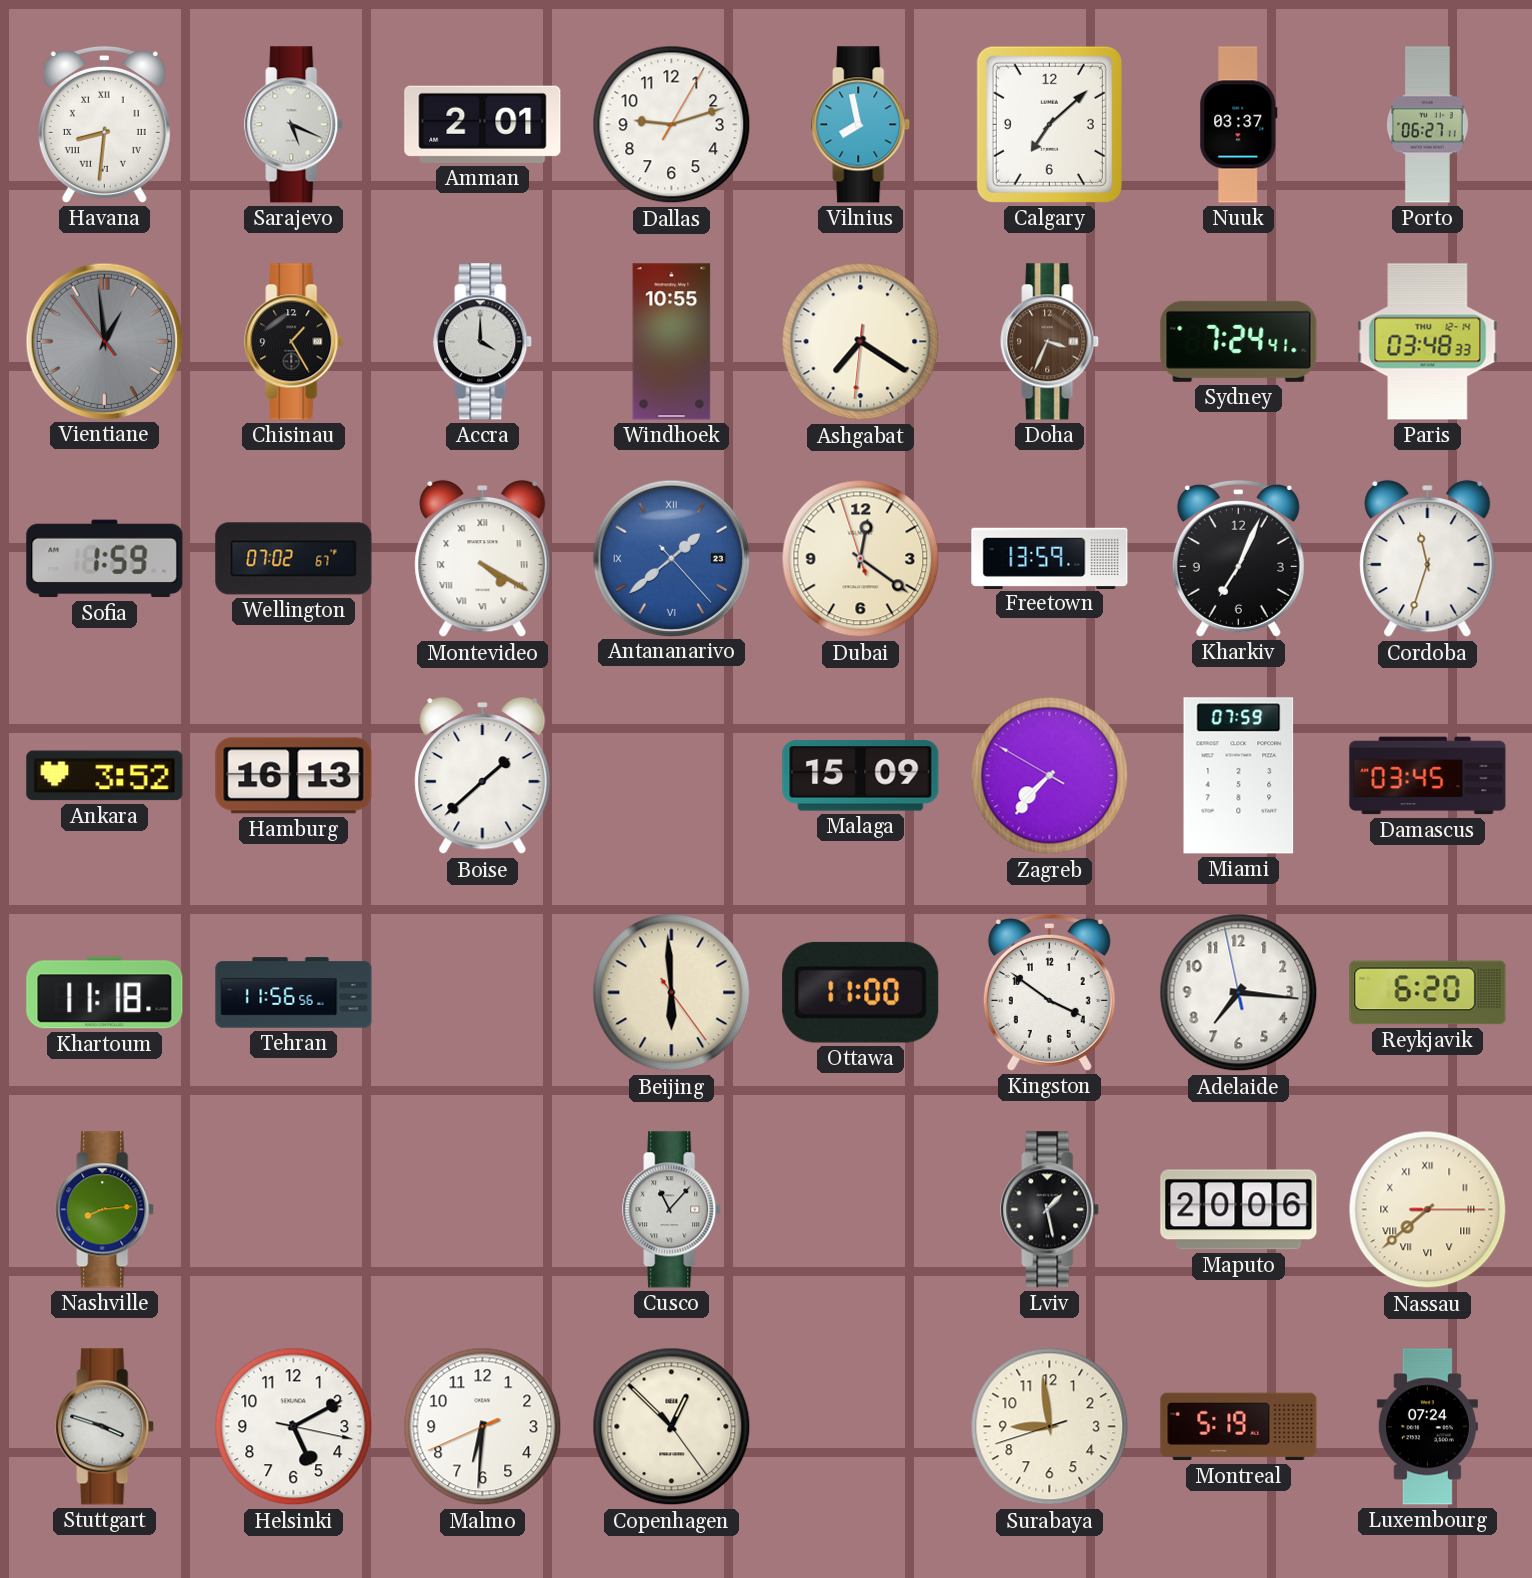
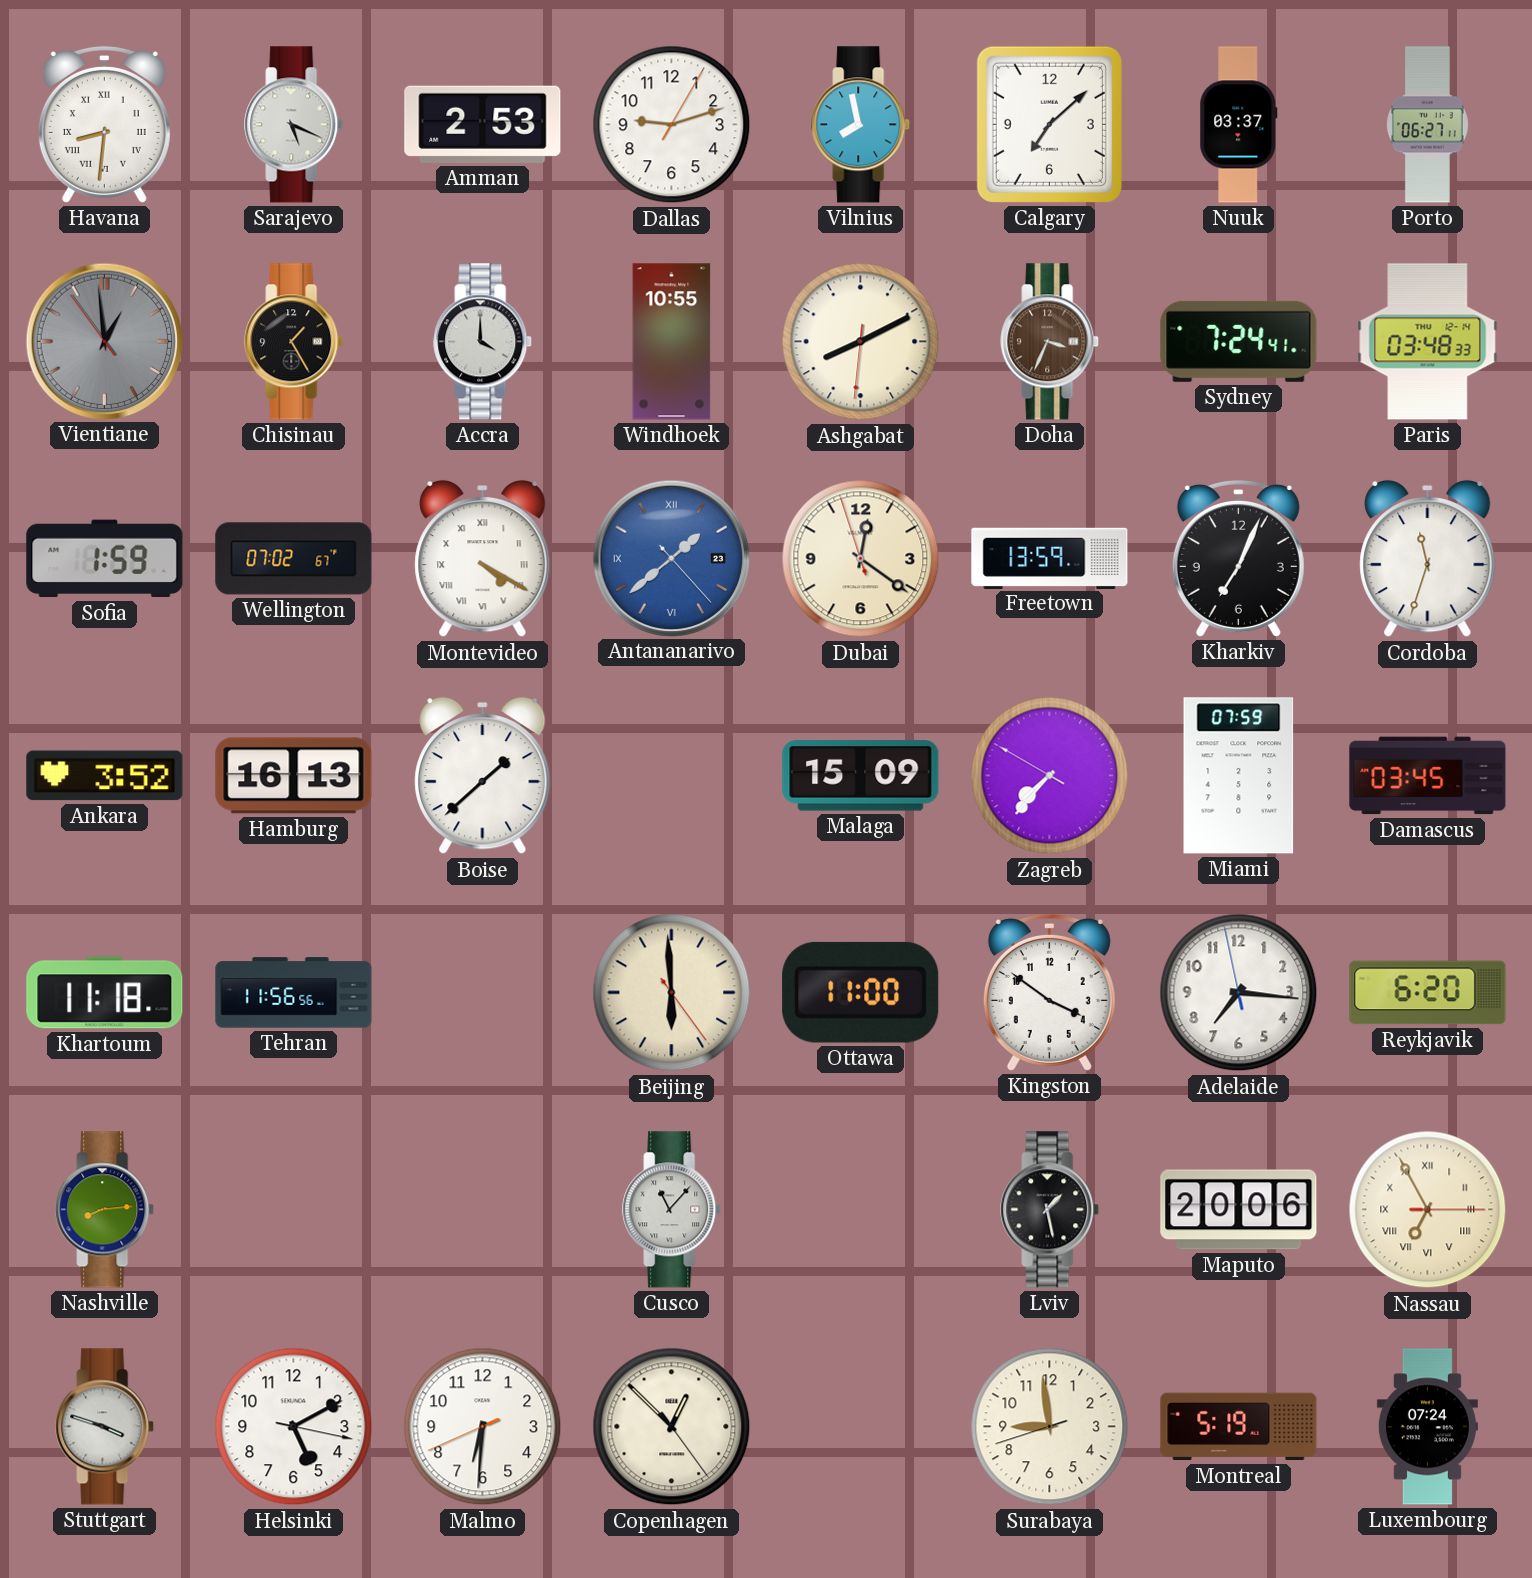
Amman: 2:01 -> 2:53
Ashgabat: 7:20 -> 8:10
Nassau: 7:38 -> 6:55
